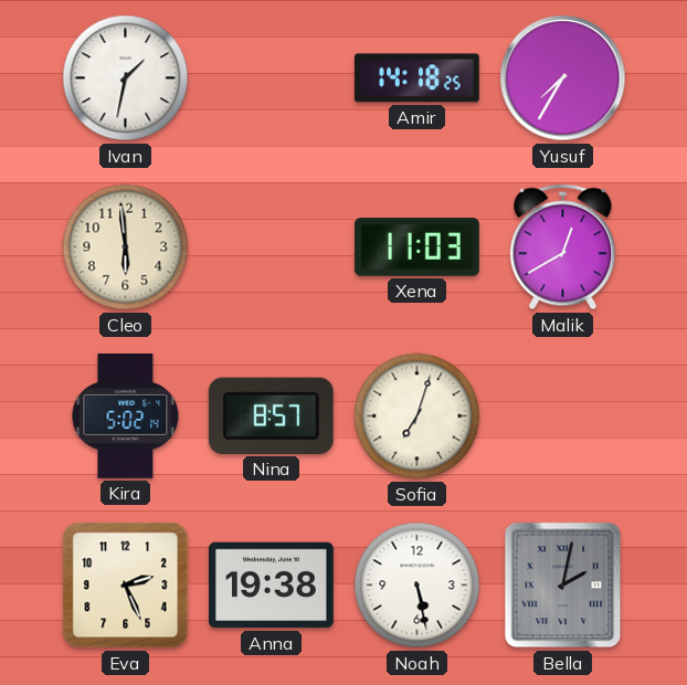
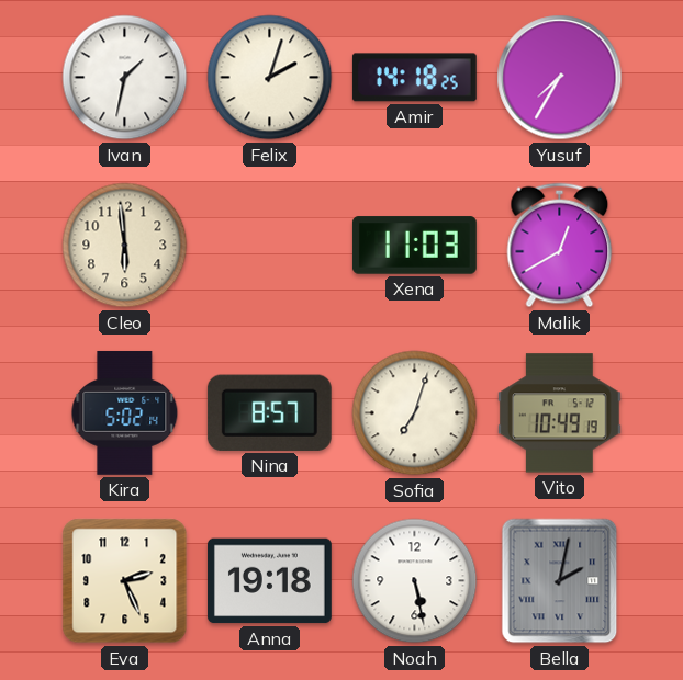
Felix: none -> 2:03
Vito: none -> 10:49
Anna: 19:38 -> 19:18
